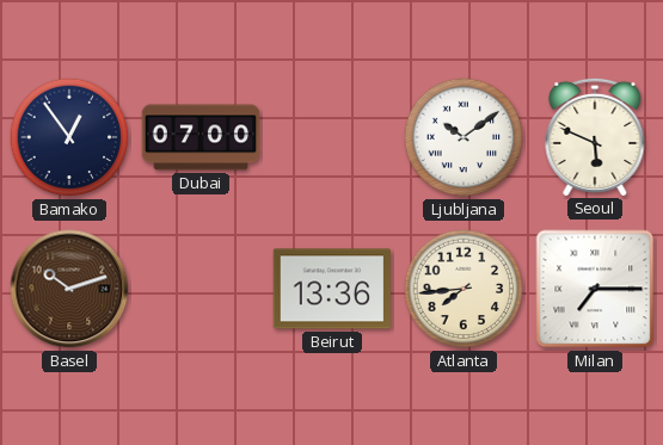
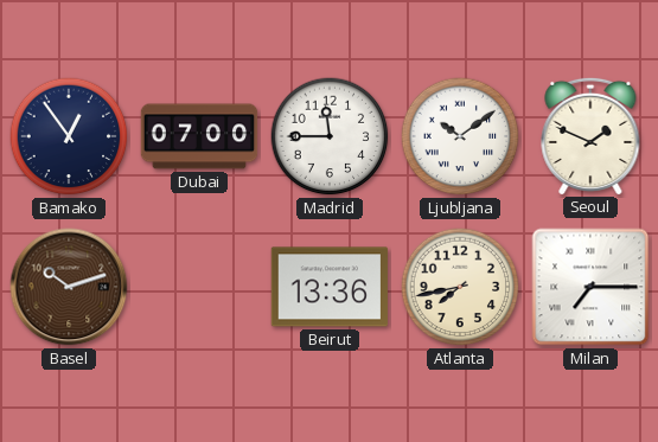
Madrid: none -> 11:45
Seoul: 5:49 -> 1:49
Atlanta: 7:44 -> 7:43
